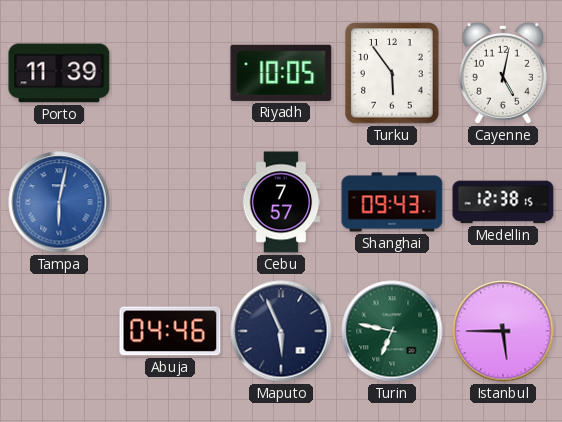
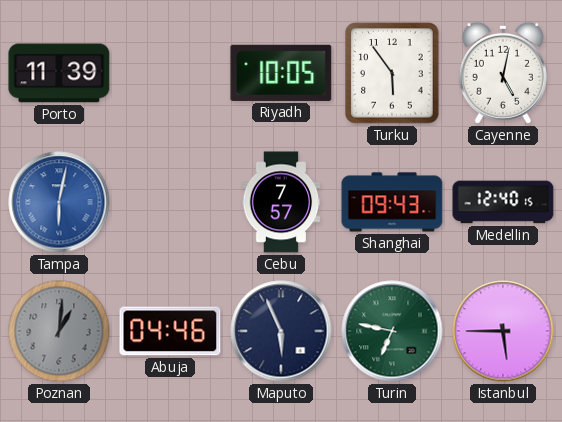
Medellin: 12:38 -> 12:40
Poznan: none -> 1:01
